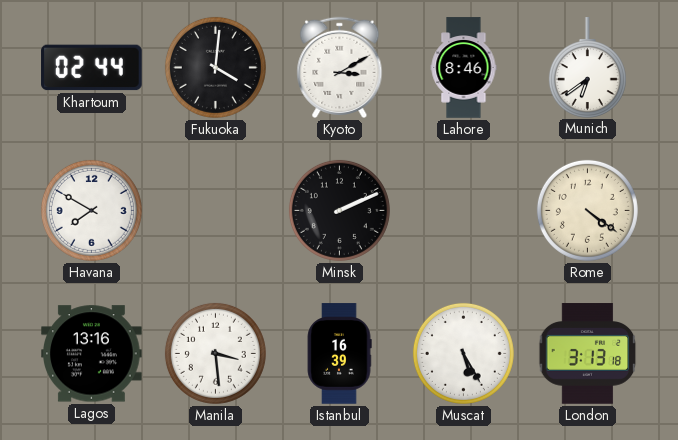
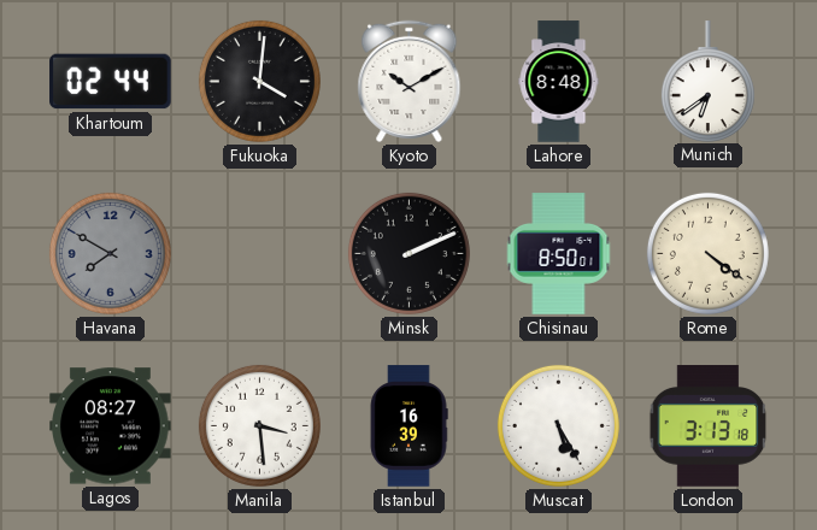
Kyoto: 3:10 -> 10:10
Lahore: 8:46 -> 8:48
Havana dial: white -> grey
Chisinau: none -> 8:50
Lagos: 13:16 -> 08:27
